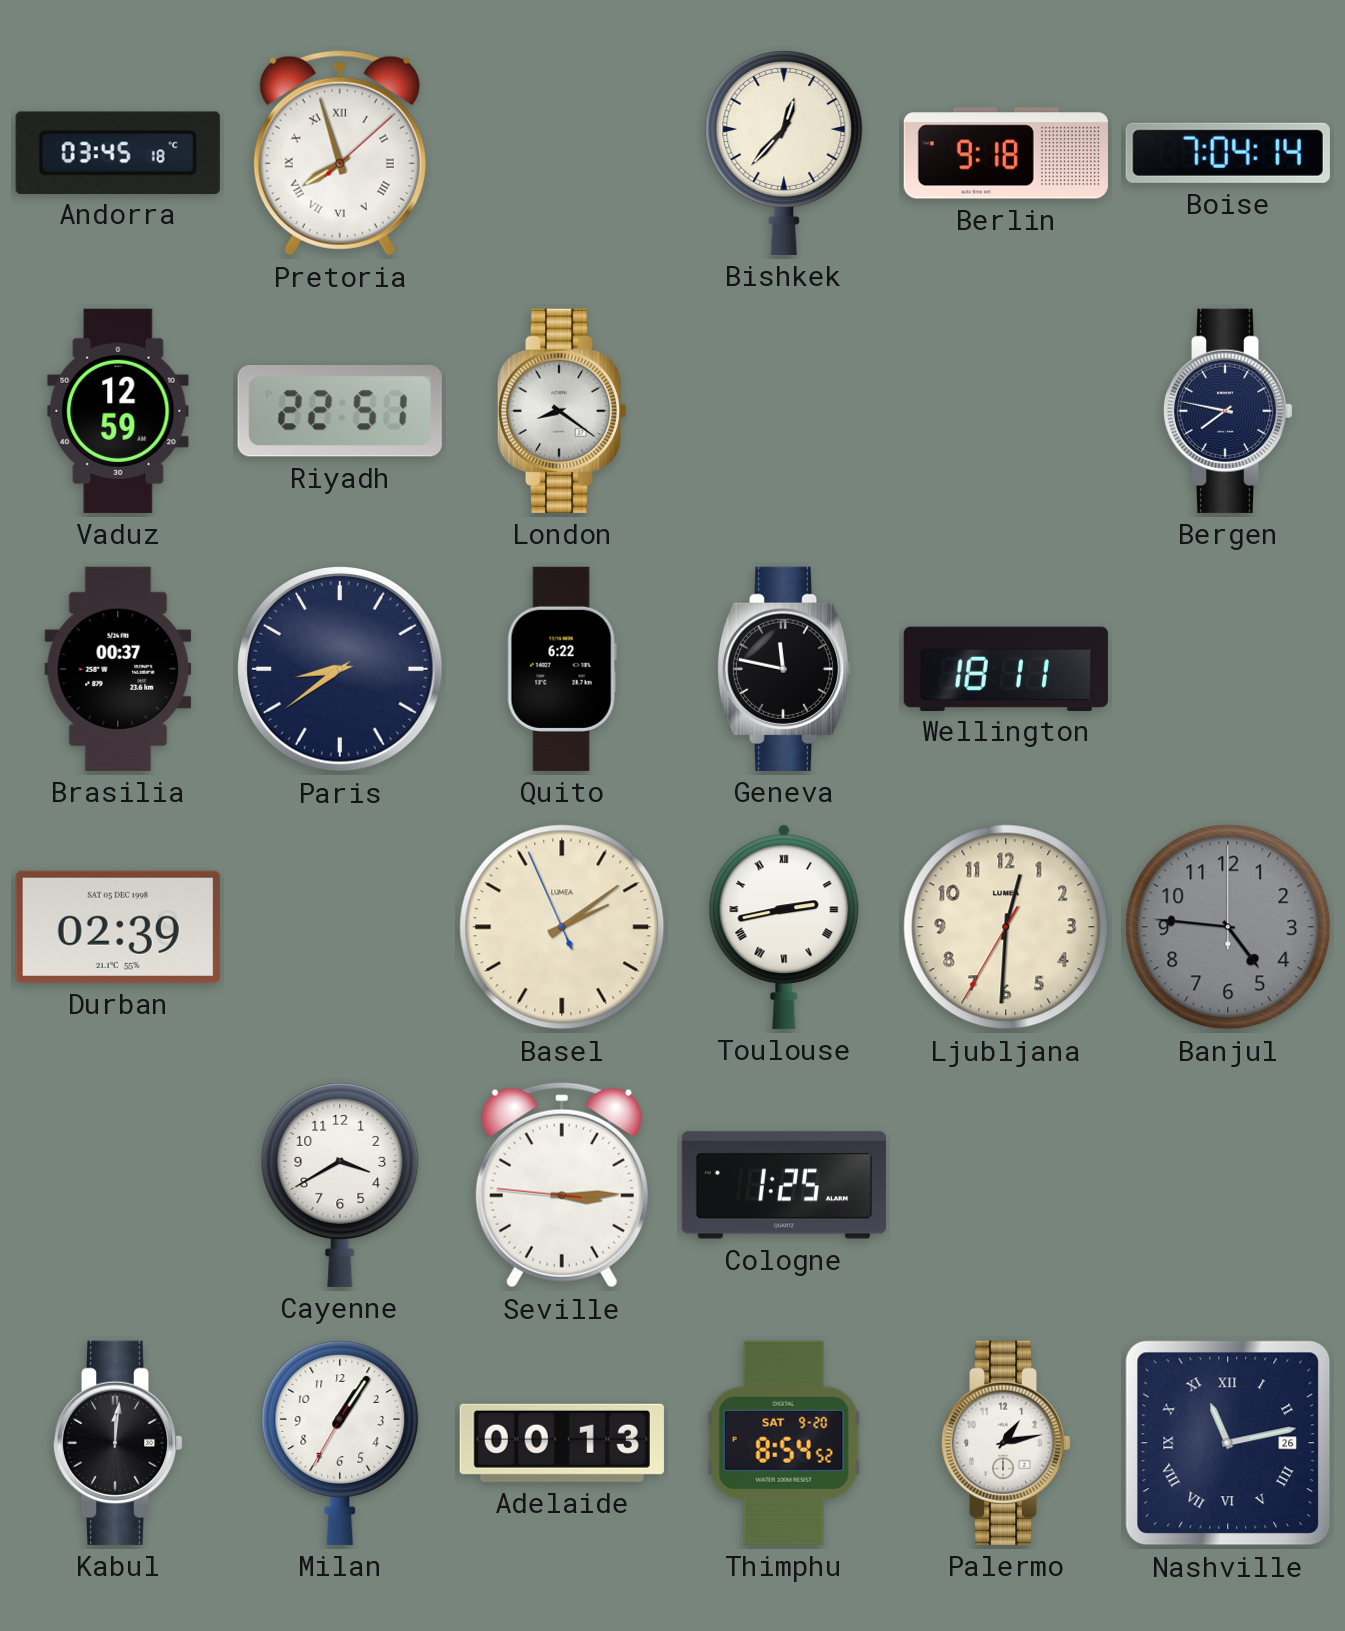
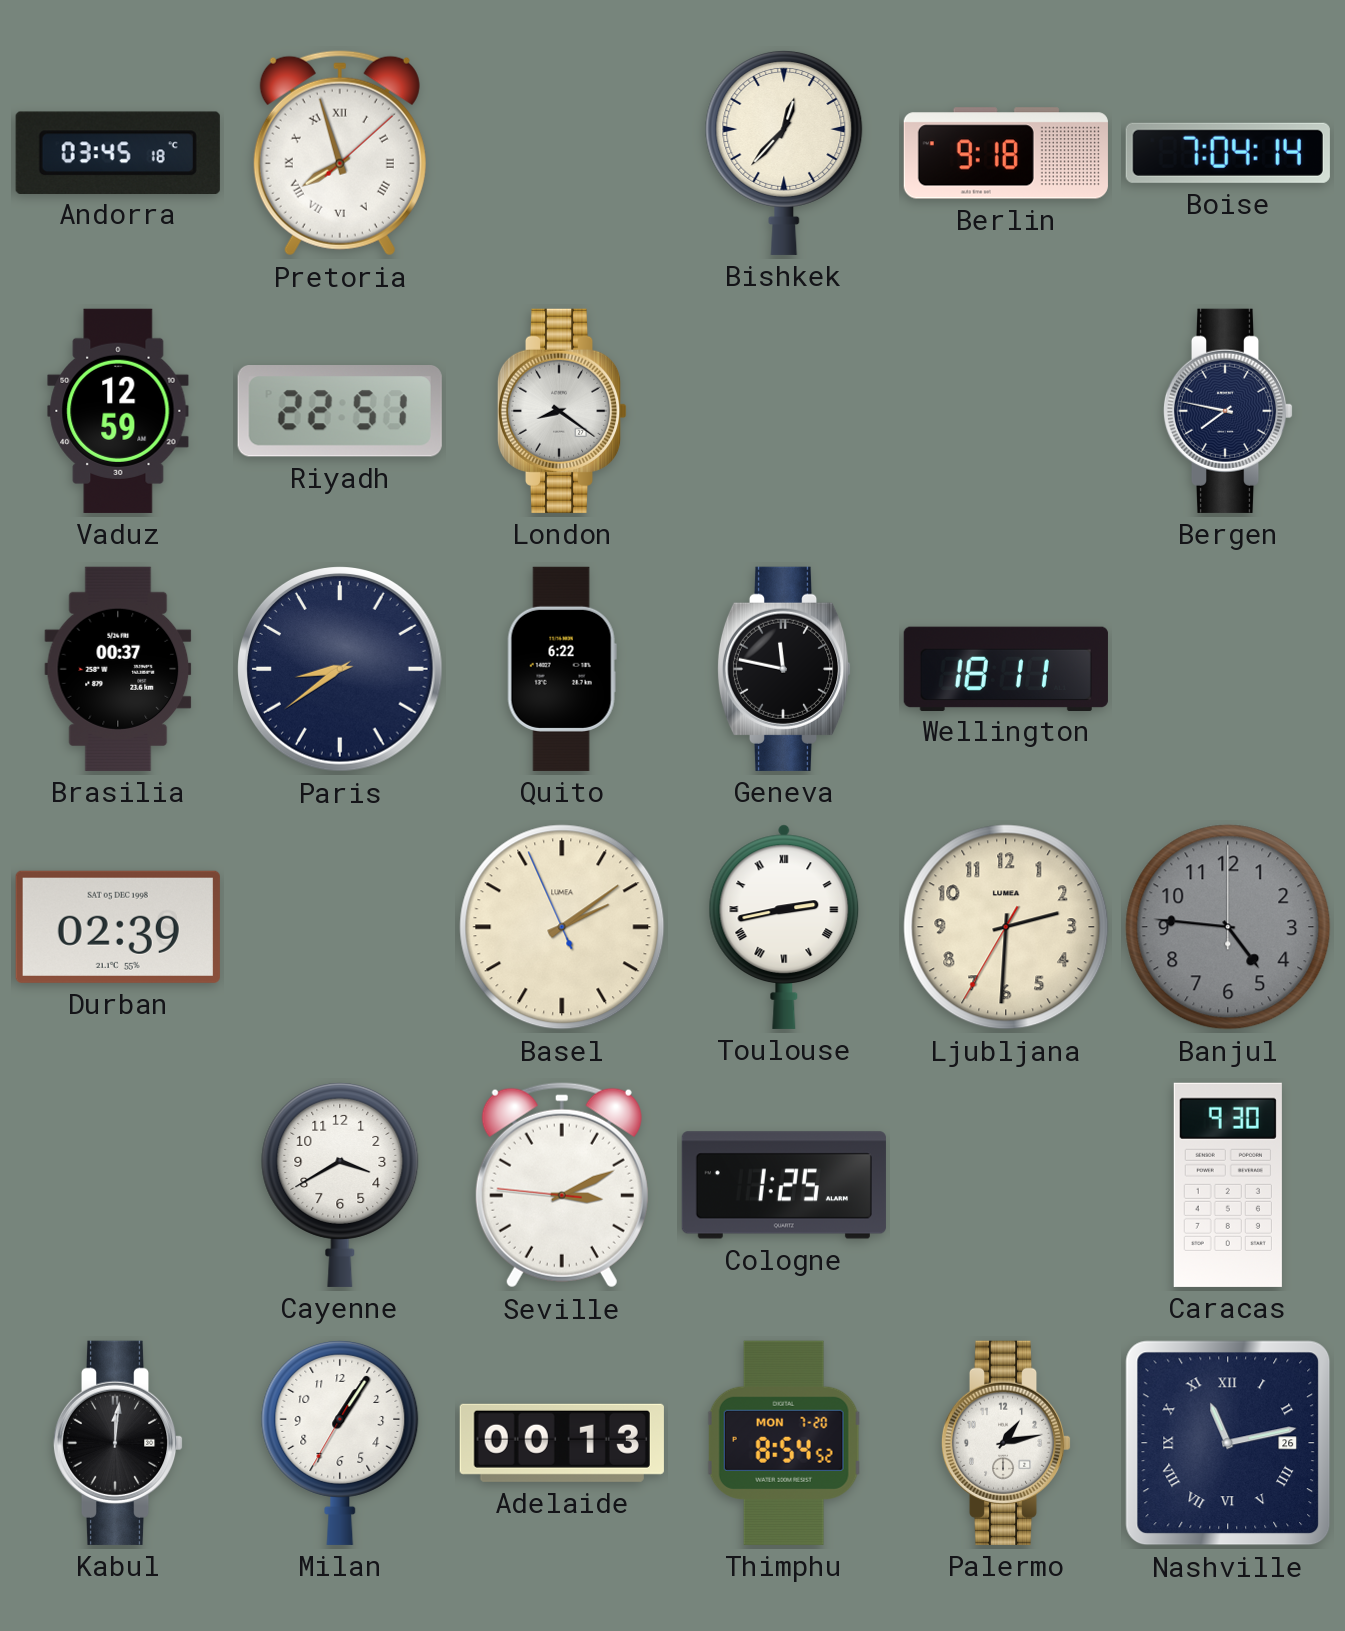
Ljubljana: 12:30 -> 2:30
Seville: 3:14 -> 3:10
Caracas: none -> 9:30
Thimphu date: SAT 9-20 -> MON 7-20
